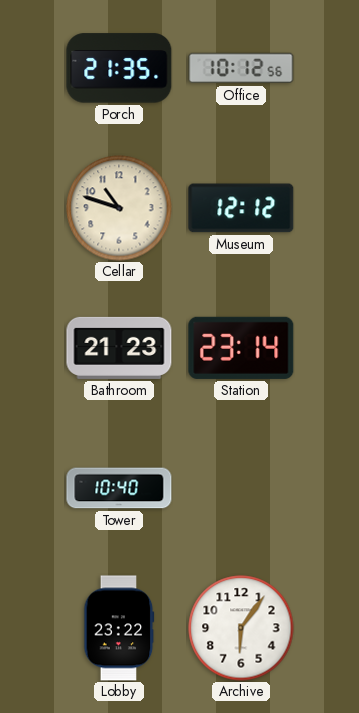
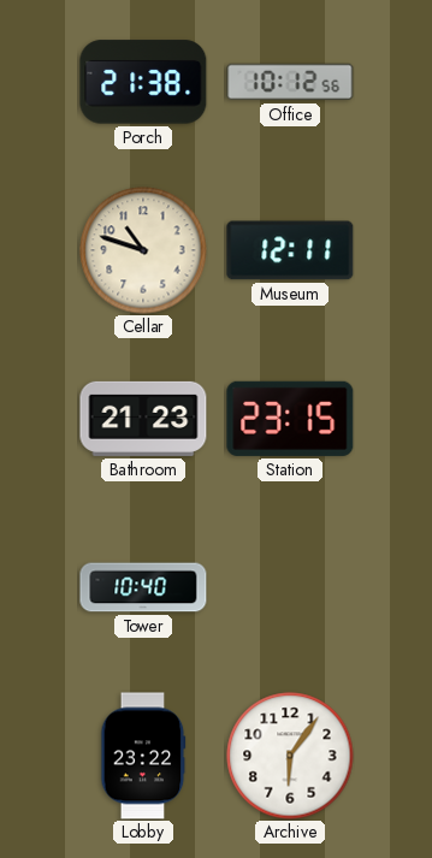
Porch: 21:35 -> 21:38
Museum: 12:12 -> 12:11
Station: 23:14 -> 23:15
